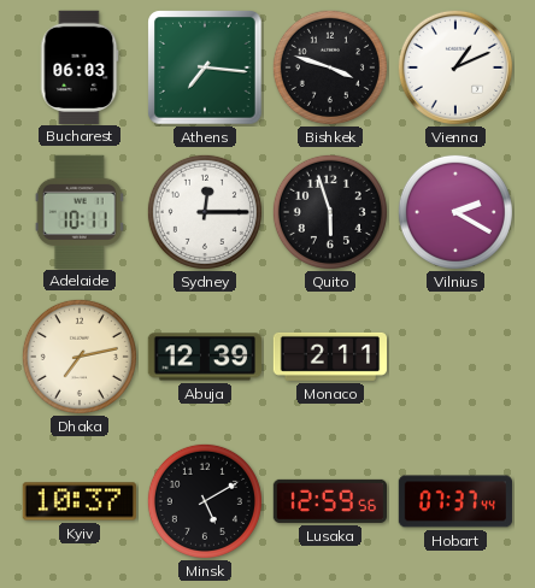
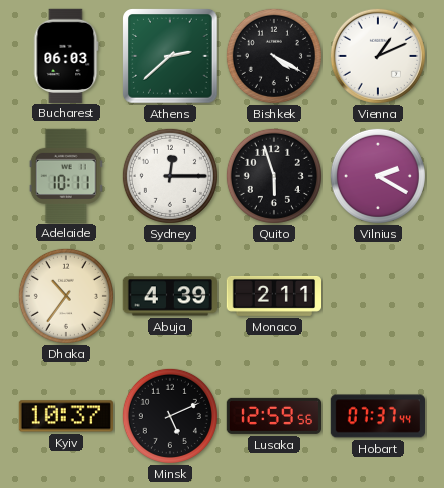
Athens: 7:16 -> 2:38
Bishkek: 3:48 -> 4:20
Dhaka: 7:13 -> 10:36
Abuja: 12:39 -> 4:39
Minsk: 5:10 -> 5:11
